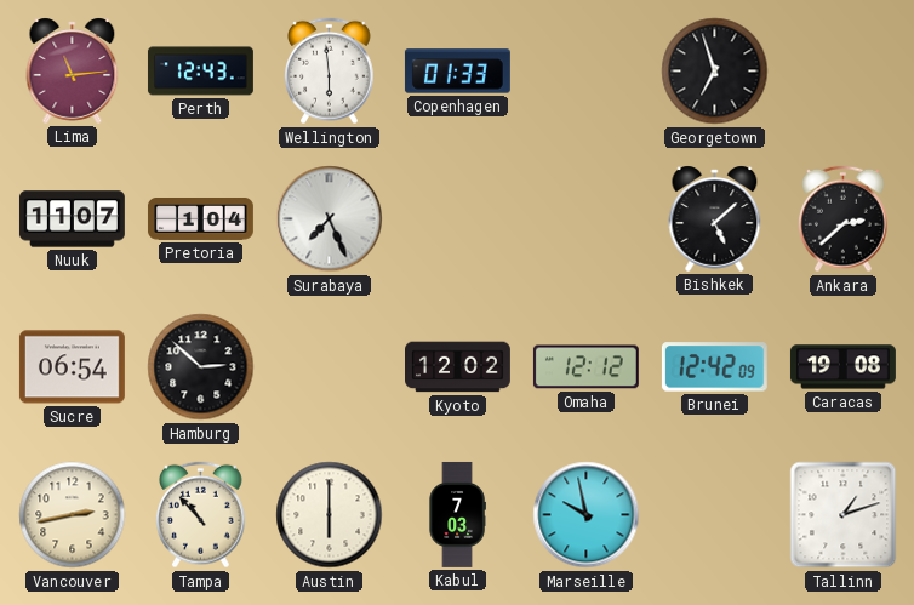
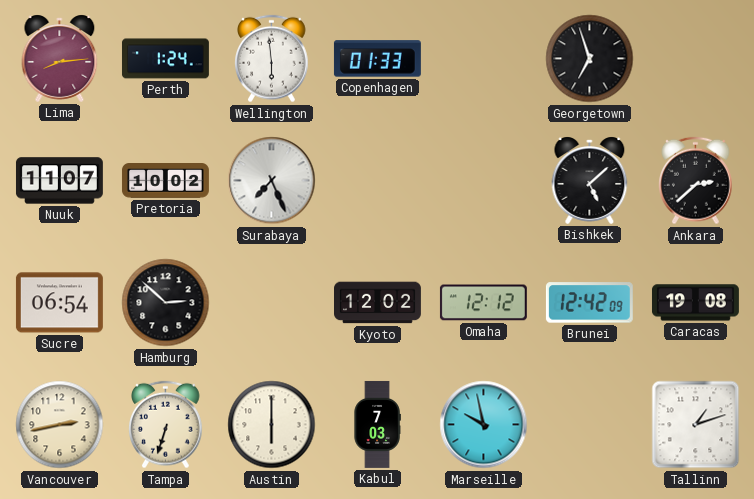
Lima: 11:14 -> 8:14
Perth: 12:43 -> 1:24
Pretoria: 1:04 -> 10:02
Tampa: 10:53 -> 6:33
